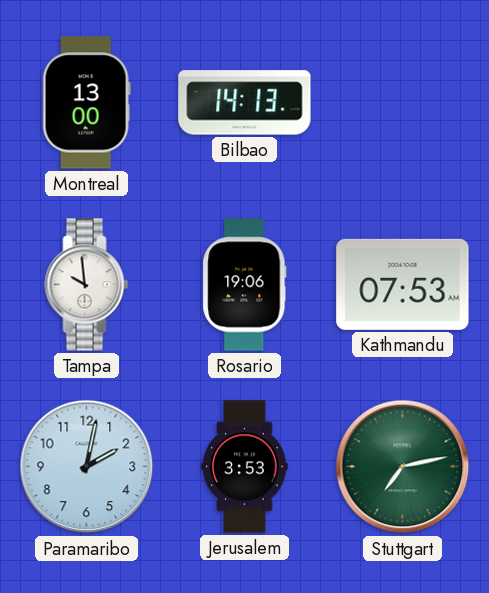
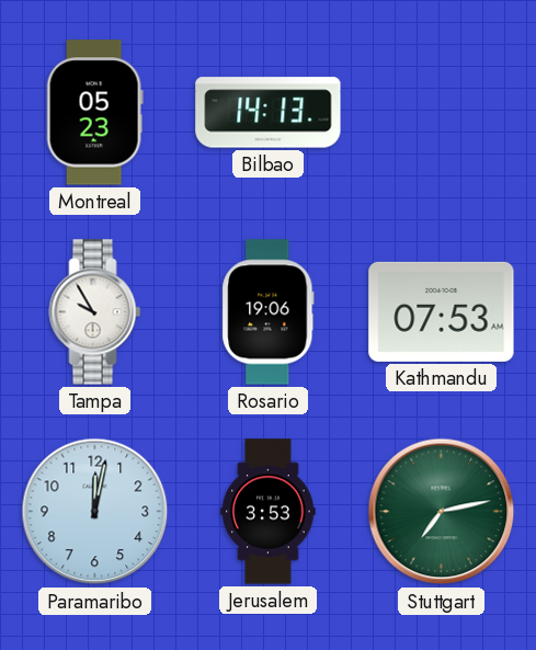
Montreal: 13:00 -> 05:23
Tampa: 9:59 -> 9:55
Paramaribo: 2:02 -> 12:02
